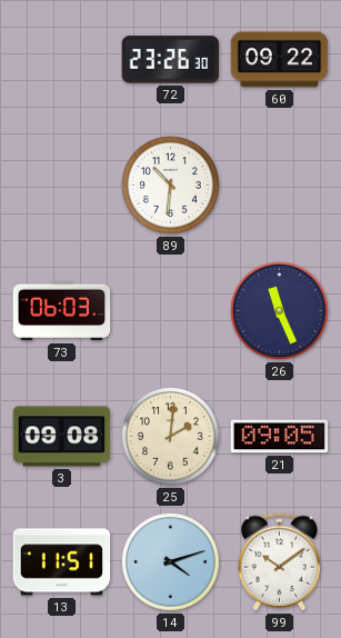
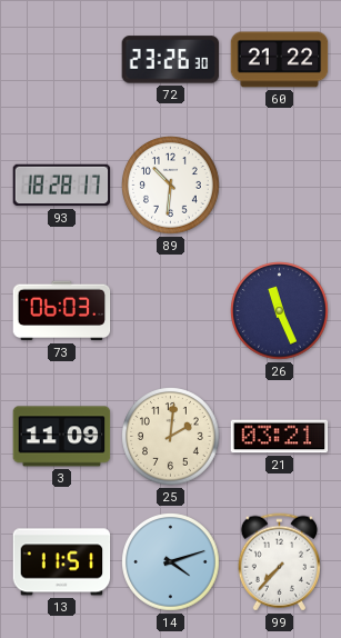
60: 09:22 -> 21:22
93: none -> 18:28
3: 09:08 -> 11:09
21: 09:05 -> 03:21
99: 10:09 -> 7:37
